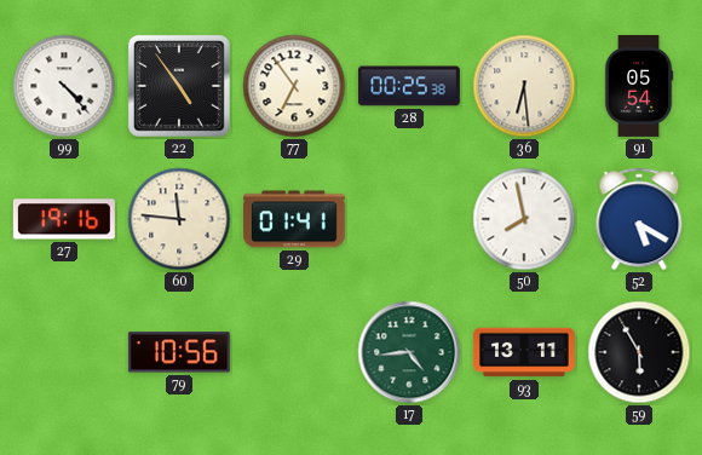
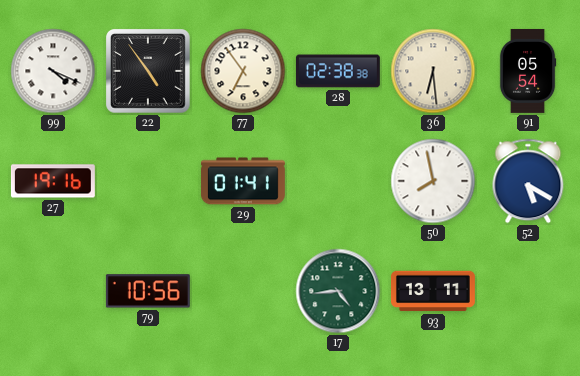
99: 4:23 -> 4:19
28: 00:25 -> 02:38
60: 11:46 -> none
59: 5:55 -> none
